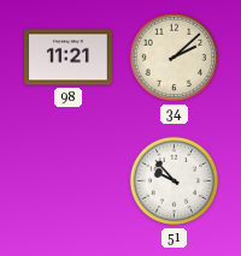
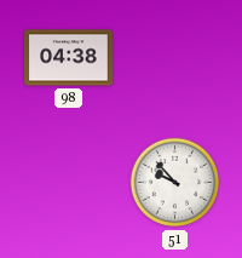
98: 11:21 -> 04:38
34: 2:08 -> none
